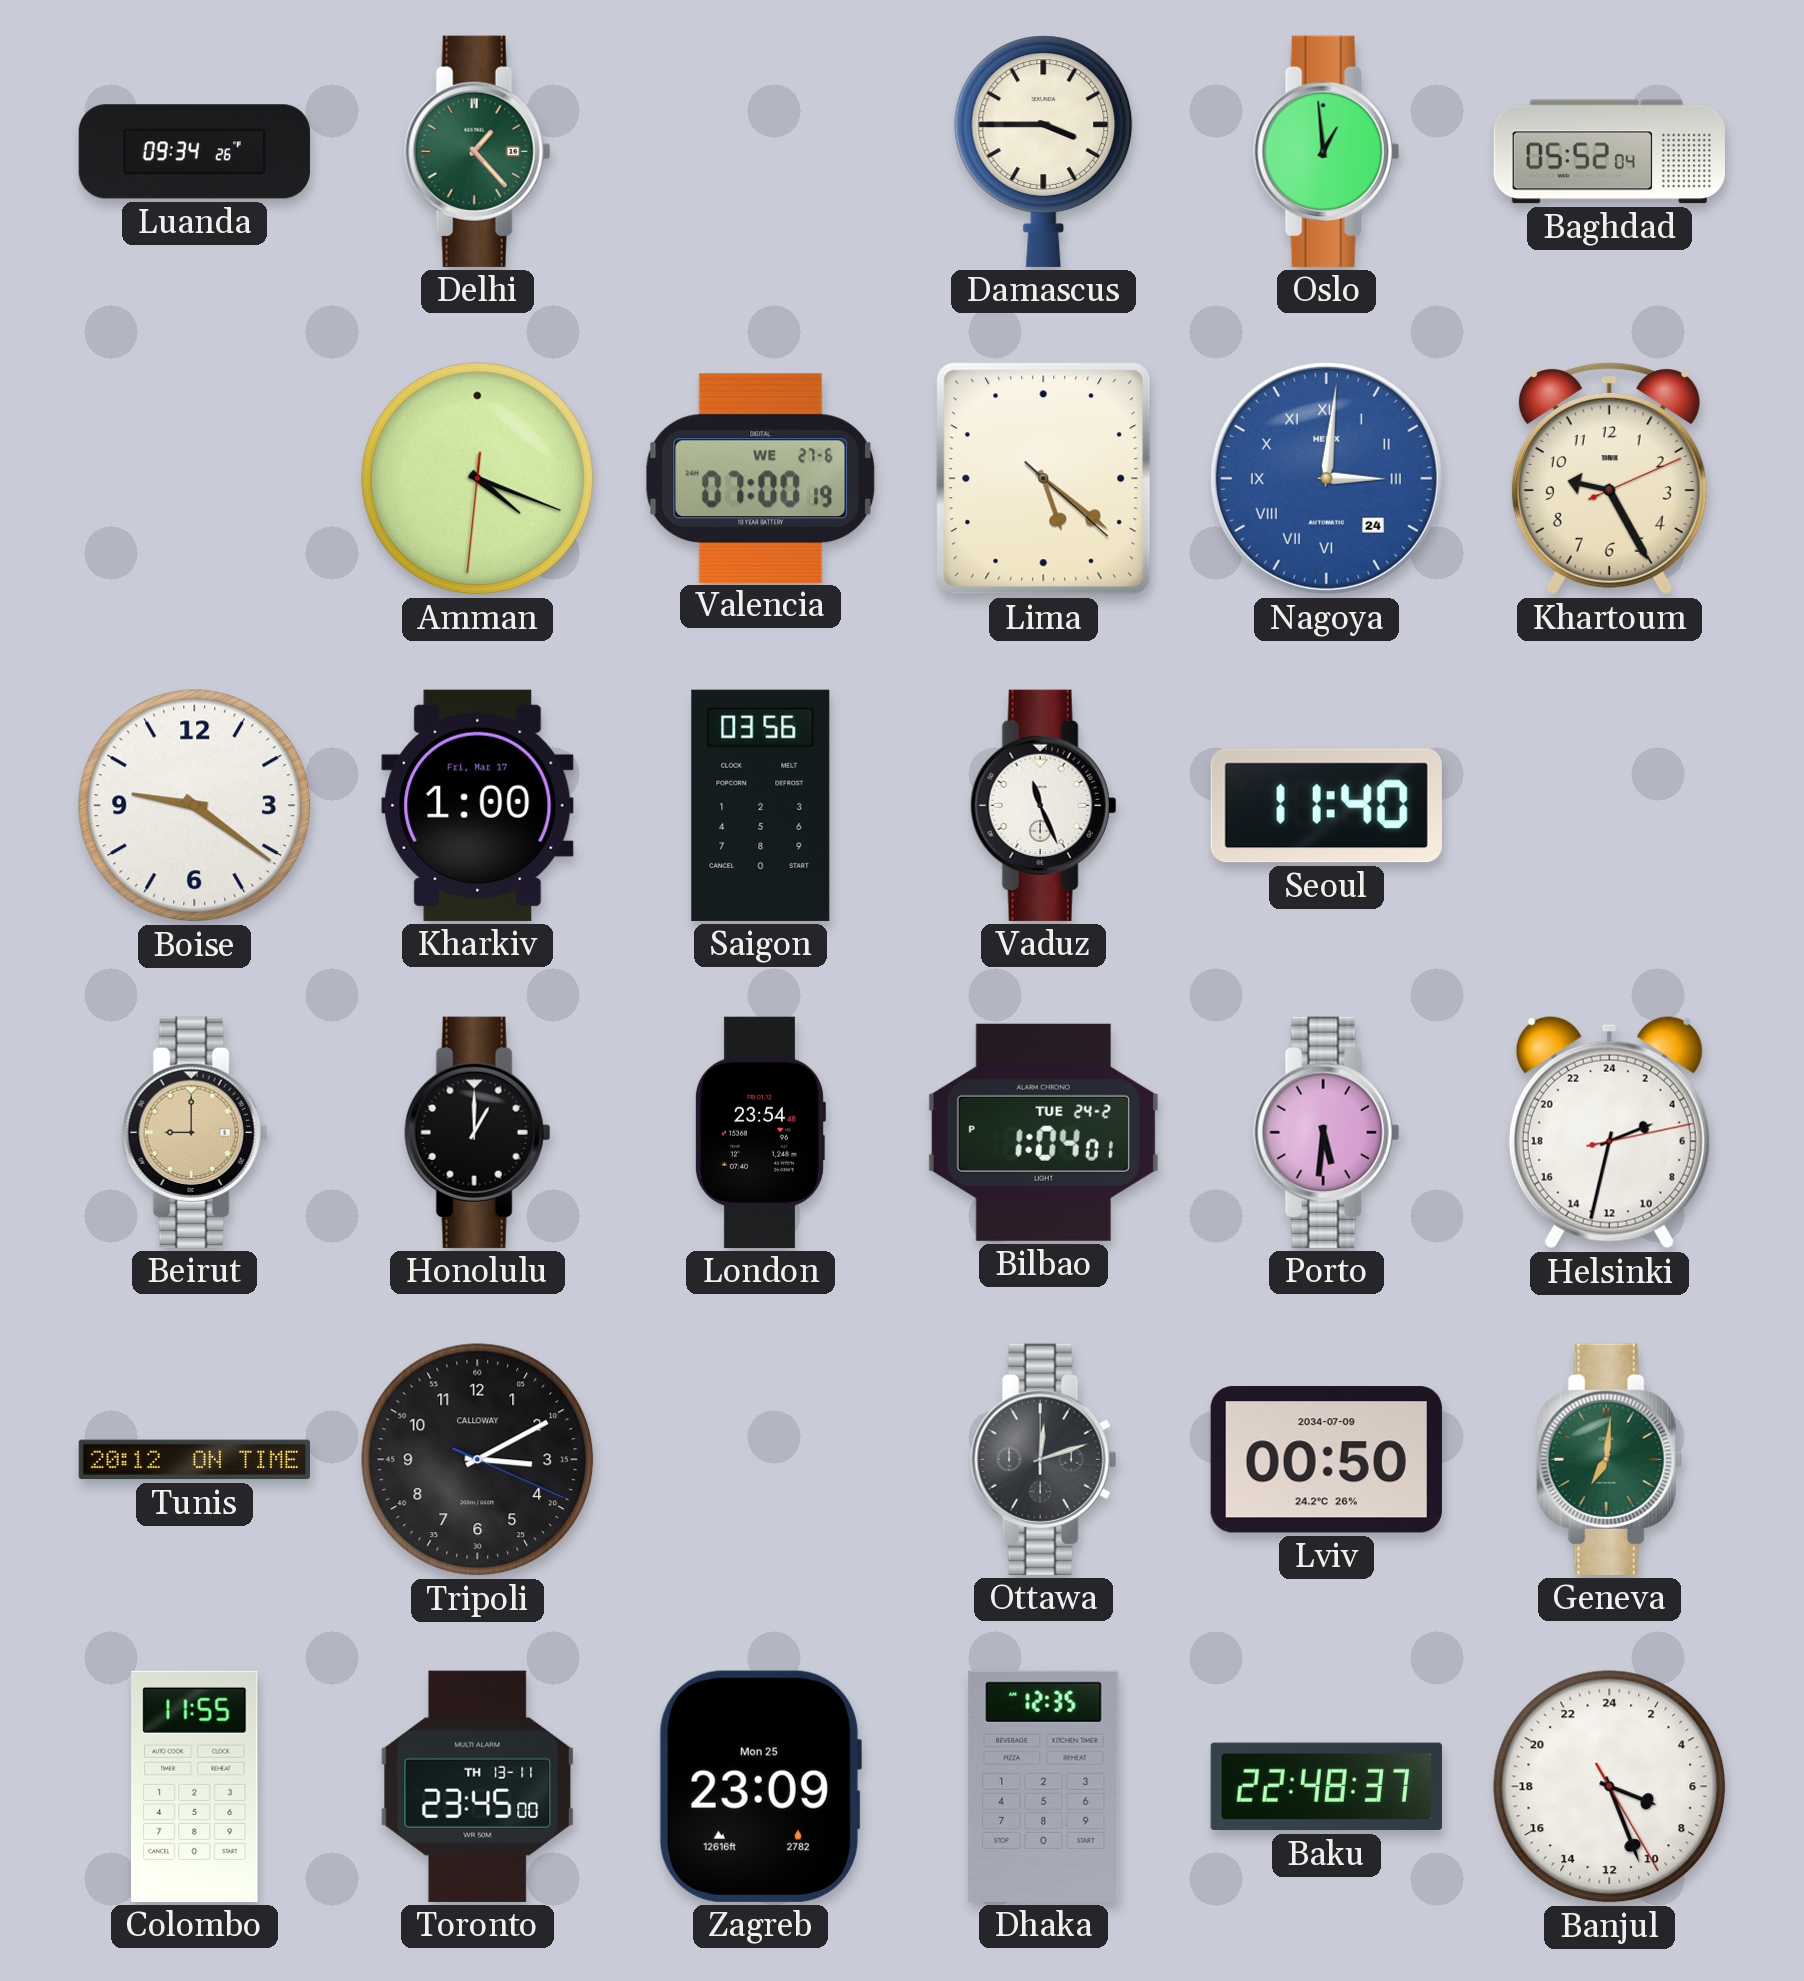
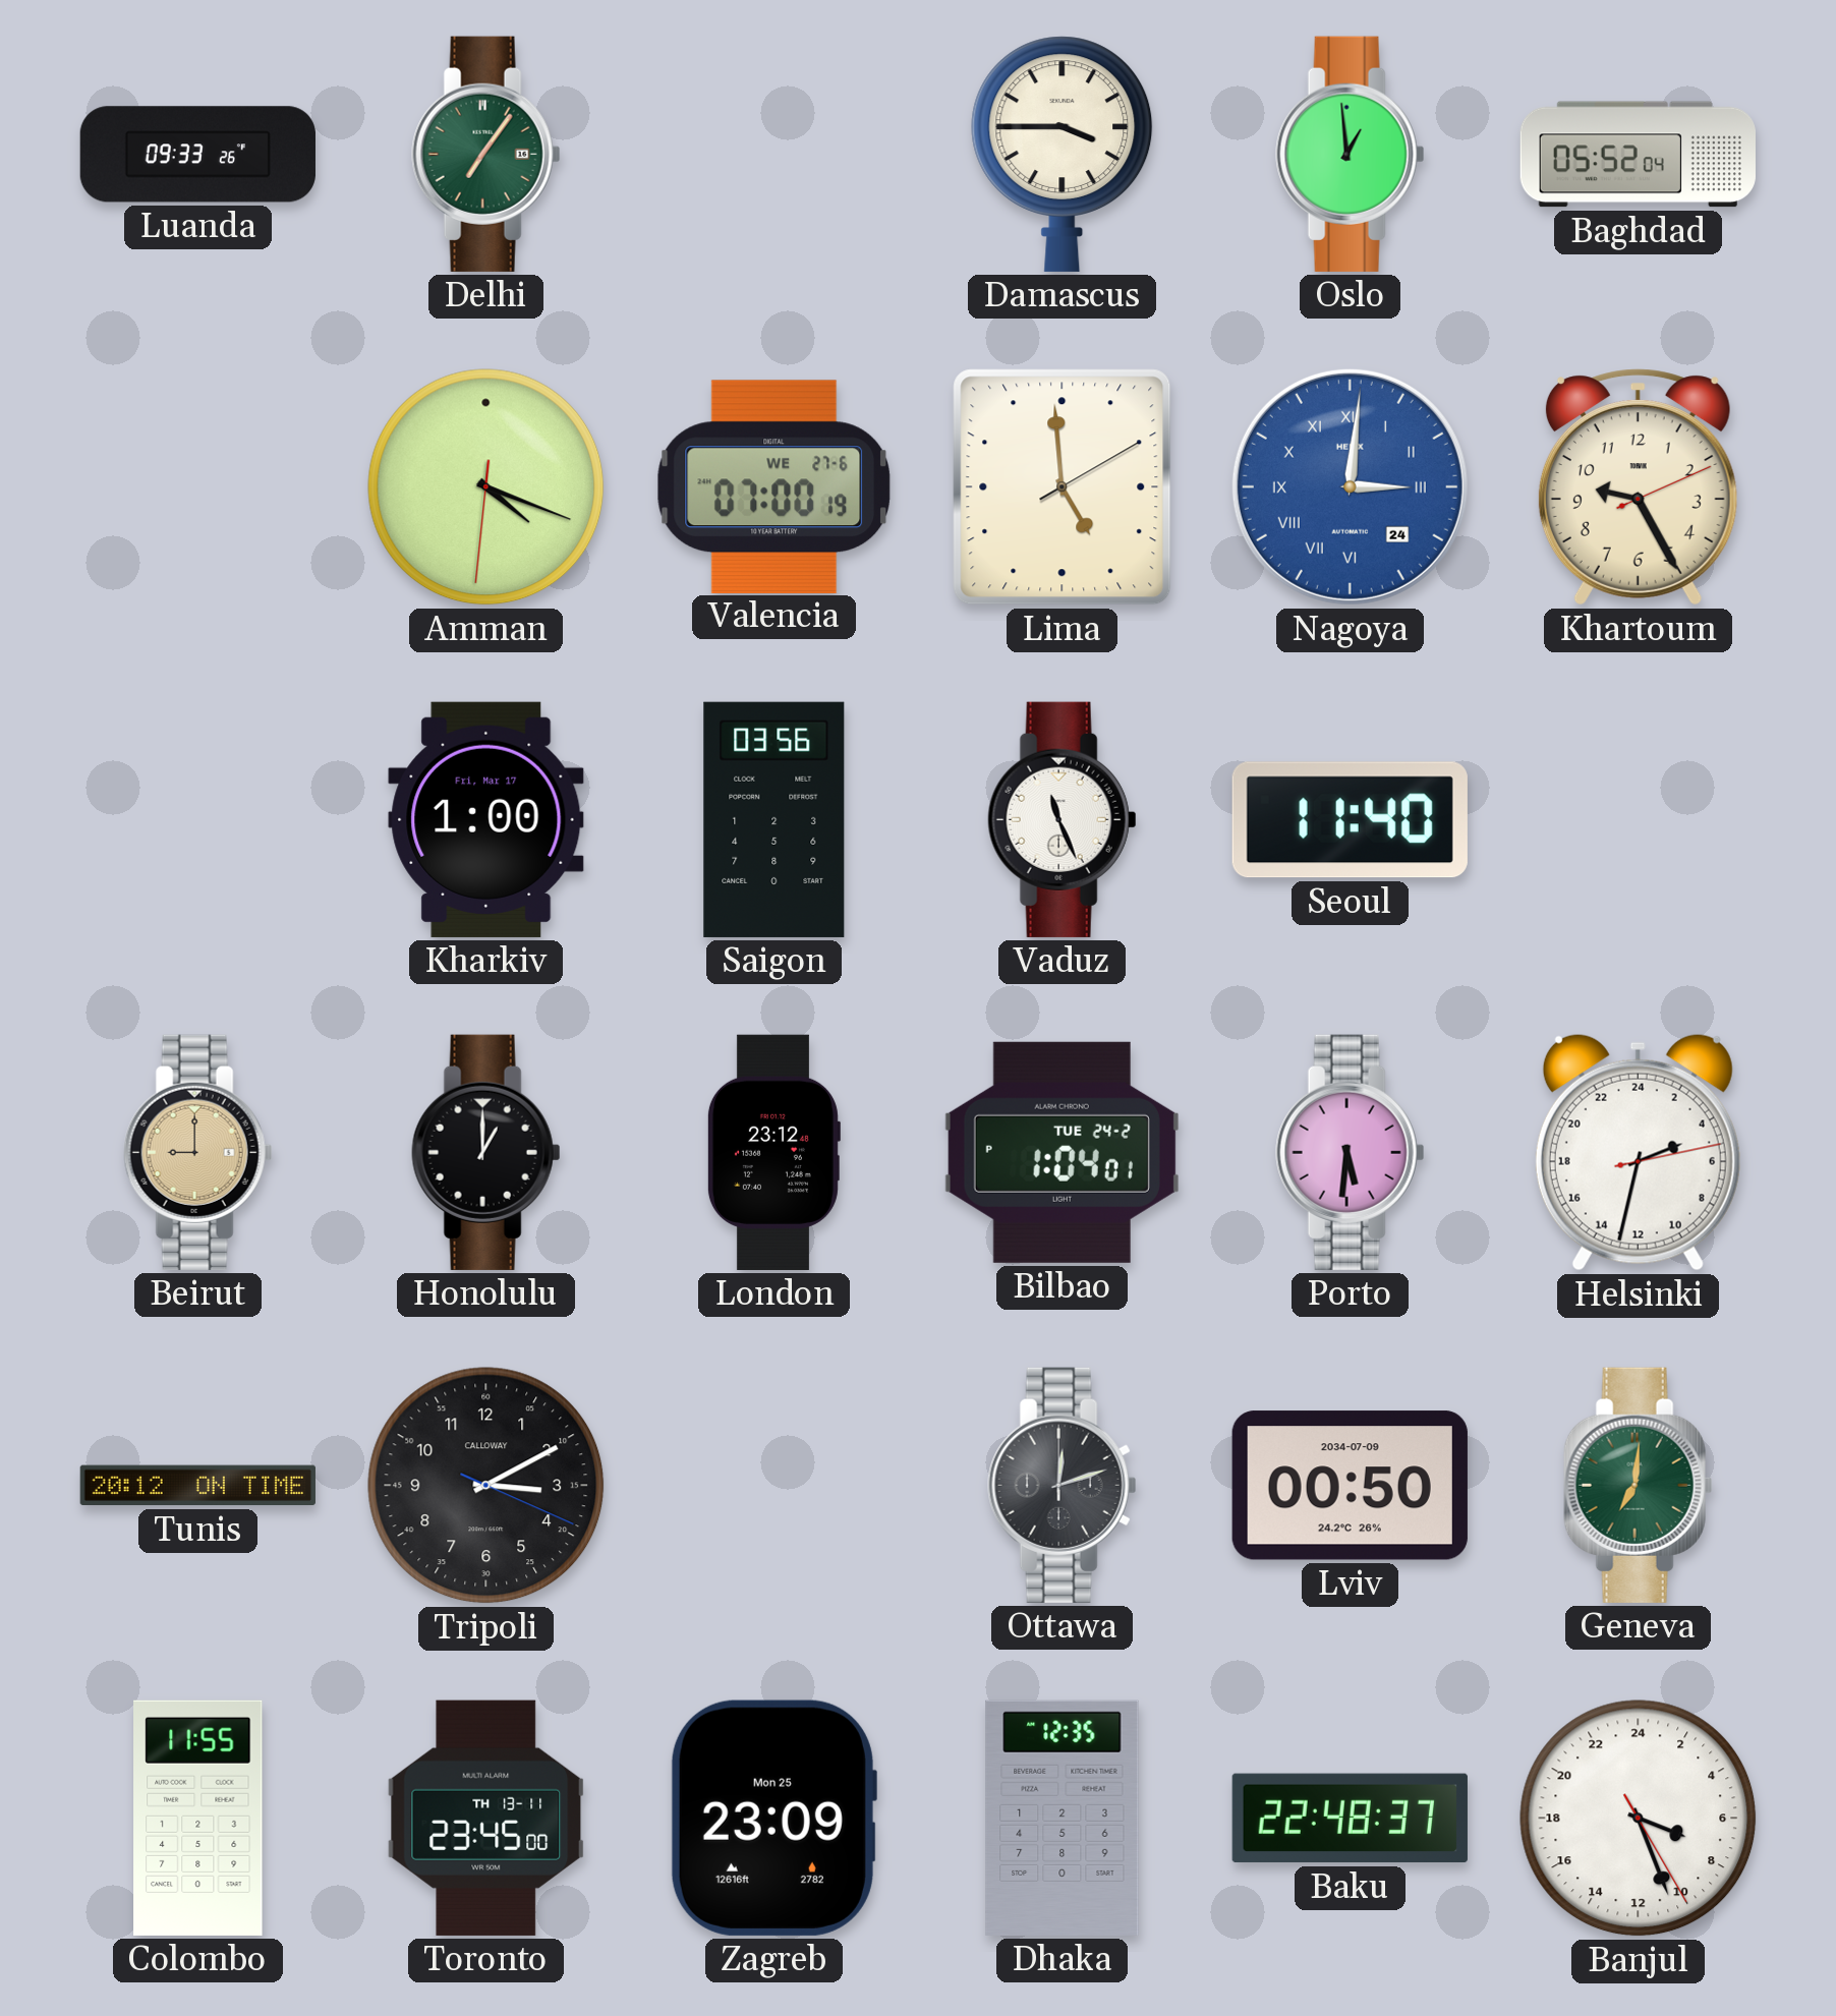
Luanda: 09:34 -> 09:33
Delhi: 1:23 -> 7:06
Lima: 5:21 -> 4:59
Boise: 9:21 -> none
London: 23:54 -> 23:12
